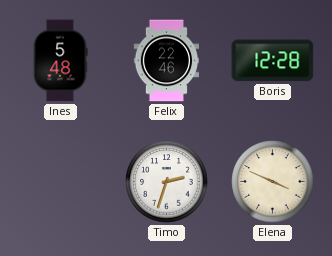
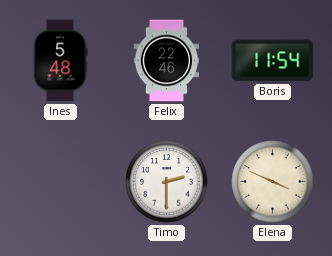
Boris: 12:28 -> 11:54
Timo: 2:33 -> 2:30
